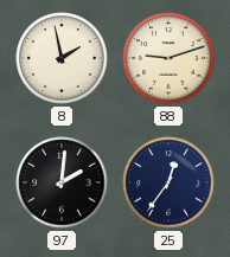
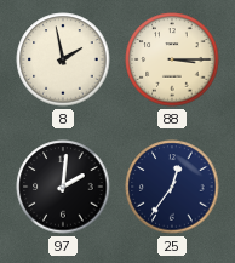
88: 9:12 -> 3:15
